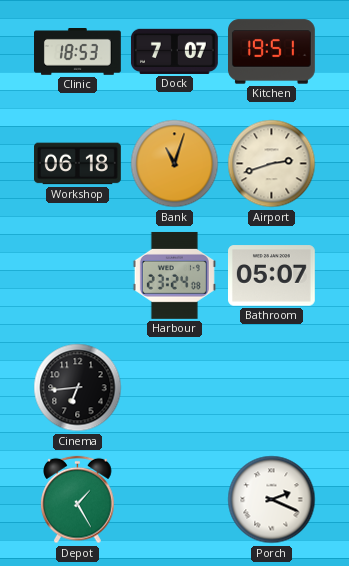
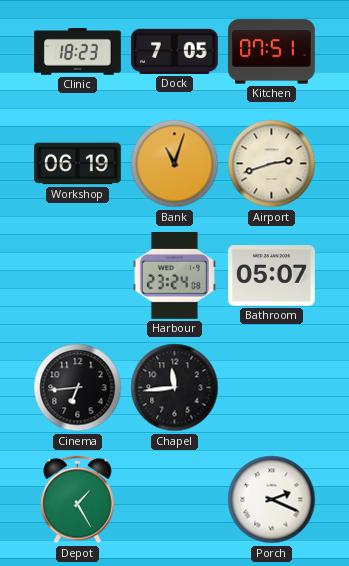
Clinic: 18:53 -> 18:23
Dock: 7:07 -> 7:05
Kitchen: 19:51 -> 07:51
Workshop: 06:18 -> 06:19
Chapel: none -> 11:44
